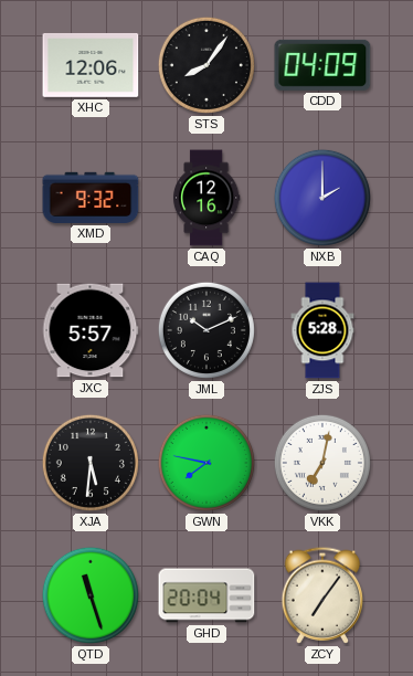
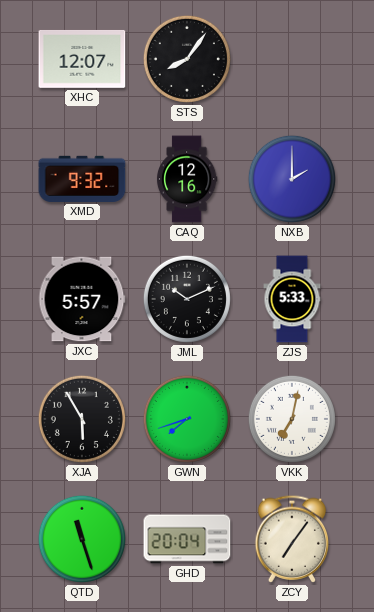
XHC: 12:06 -> 12:07
CDD: 04:09 -> none
ZJS: 5:28 -> 5:33
XJA: 5:31 -> 5:55
GWN: 7:47 -> 7:42
